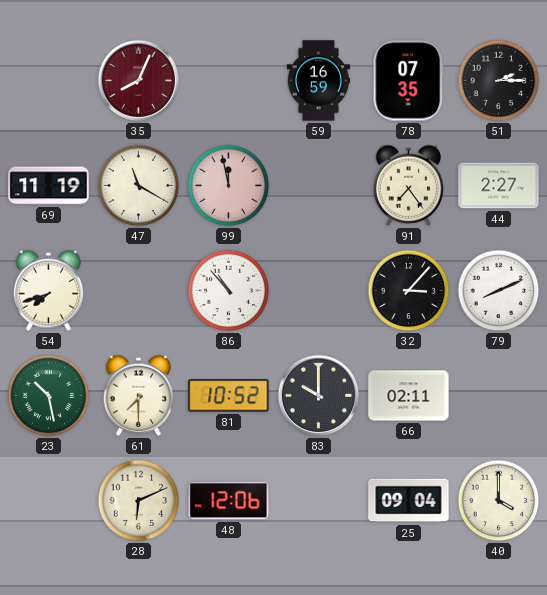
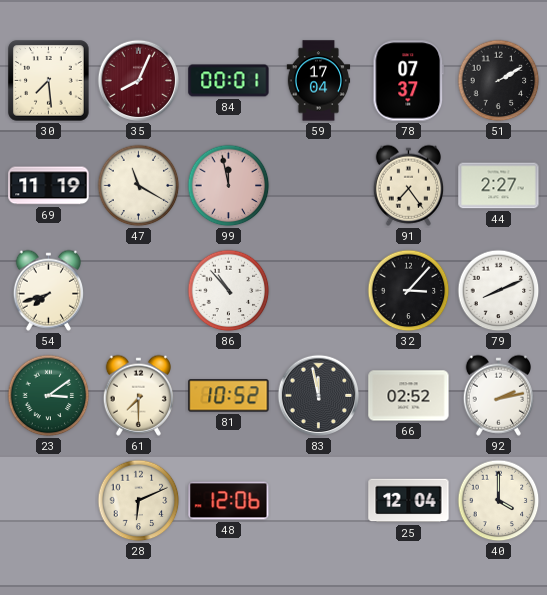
30: none -> 7:29
84: none -> 00:01
59: 16:59 -> 17:04
78: 07:35 -> 07:37
51: 2:15 -> 2:10
23: 10:28 -> 3:09
83: 10:00 -> 11:58
66: 02:11 -> 02:52
92: none -> 2:13
25: 09:04 -> 12:04
